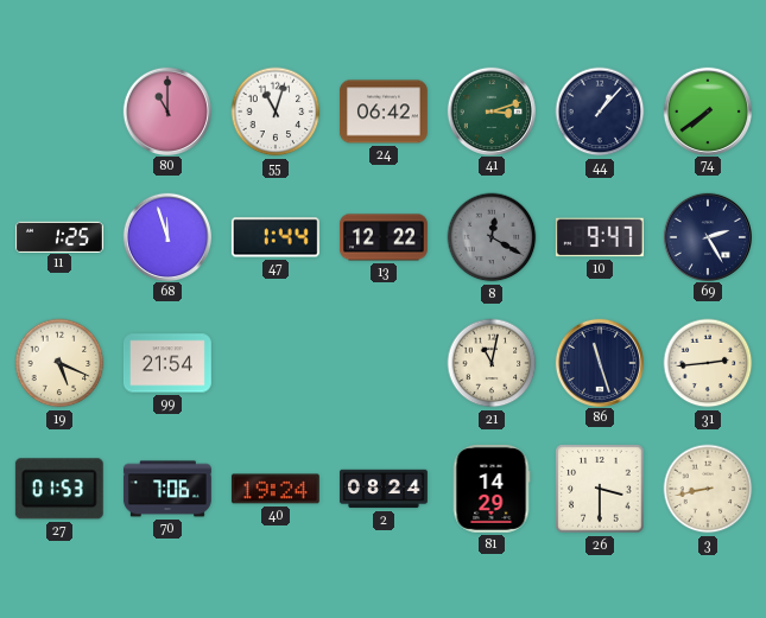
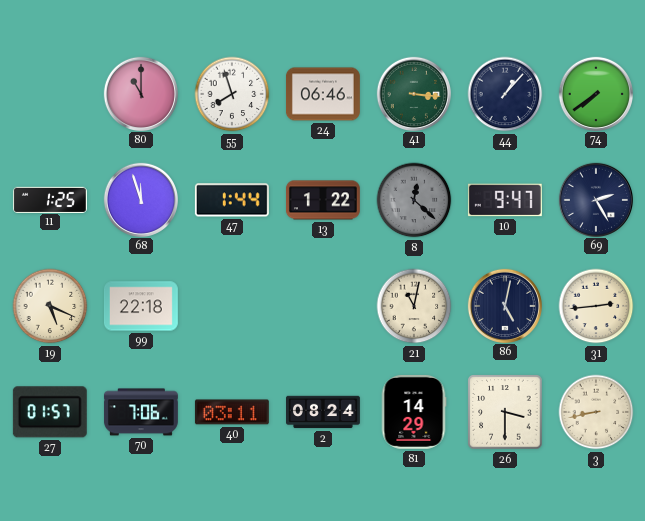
55: 11:03 -> 7:57
24: 06:42 -> 06:46
41: 3:12 -> 3:16
13: 12:22 -> 1:22
8: 12:20 -> 12:22
99: 21:54 -> 22:18
86: 11:27 -> 5:02
27: 01:53 -> 01:57
40: 19:24 -> 03:11
